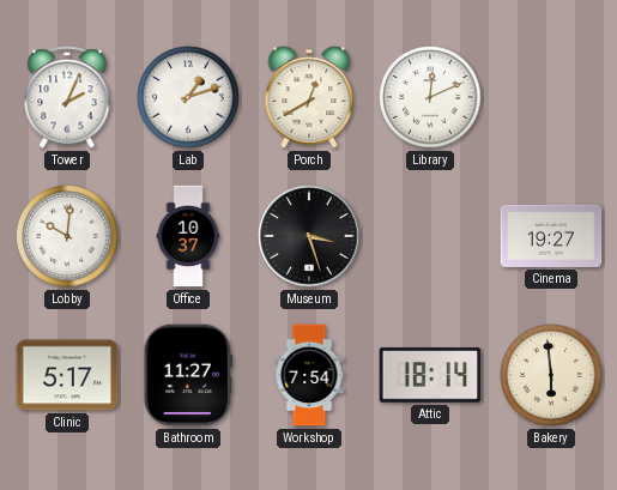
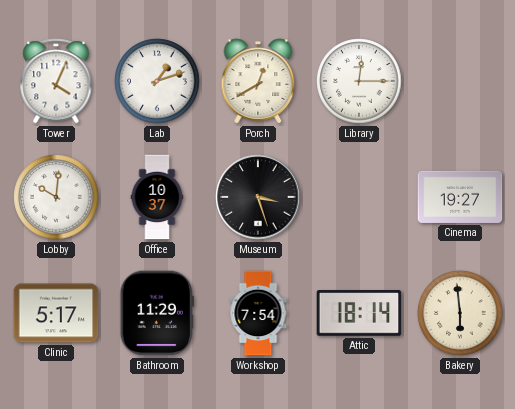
Tower: 2:04 -> 4:04
Library: 12:11 -> 12:15
Bathroom: 11:27 -> 11:29
